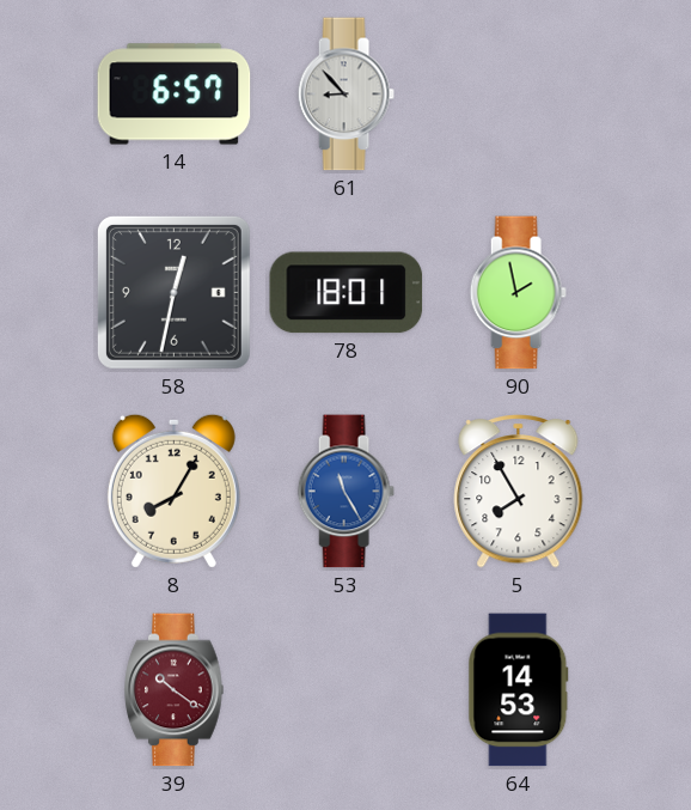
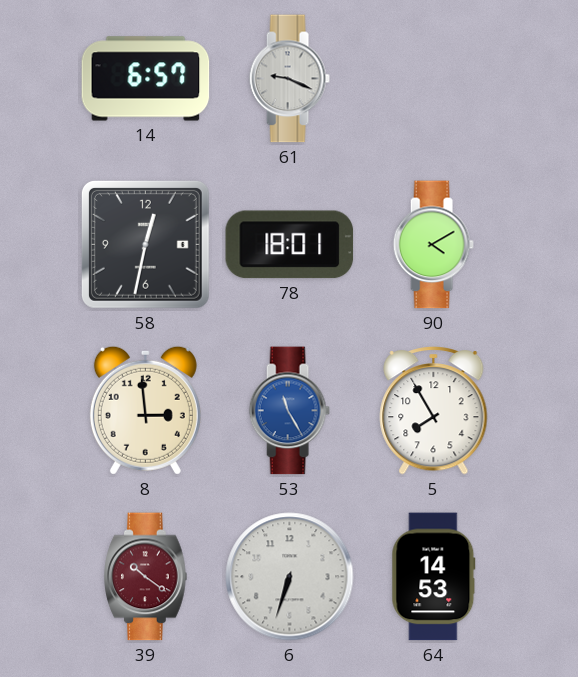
61: 8:53 -> 9:19
90: 1:58 -> 4:10
8: 8:05 -> 2:59
6: none -> 6:33
